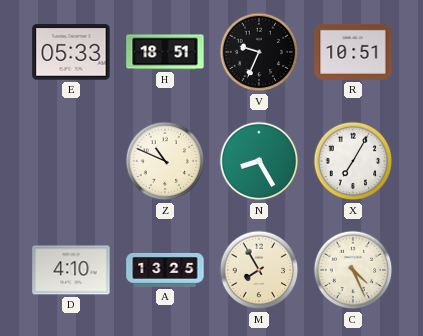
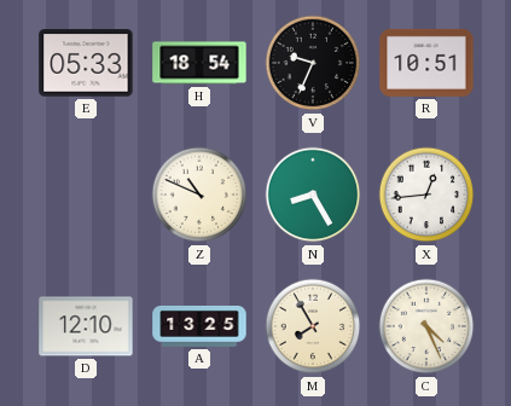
H: 18:51 -> 18:54
X: 7:05 -> 12:44
D: 4:10 -> 12:10
